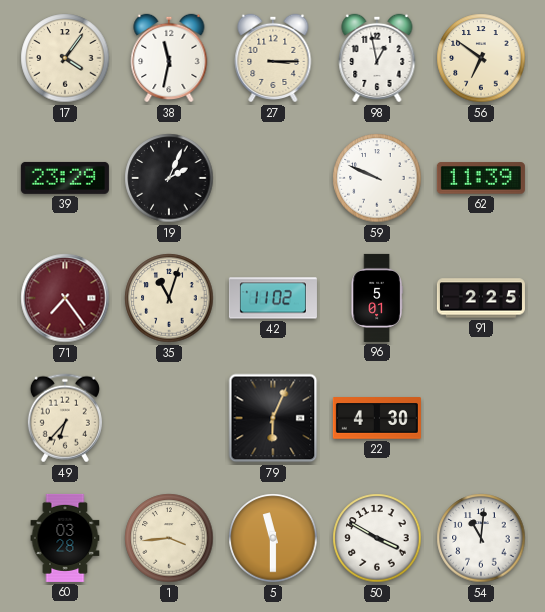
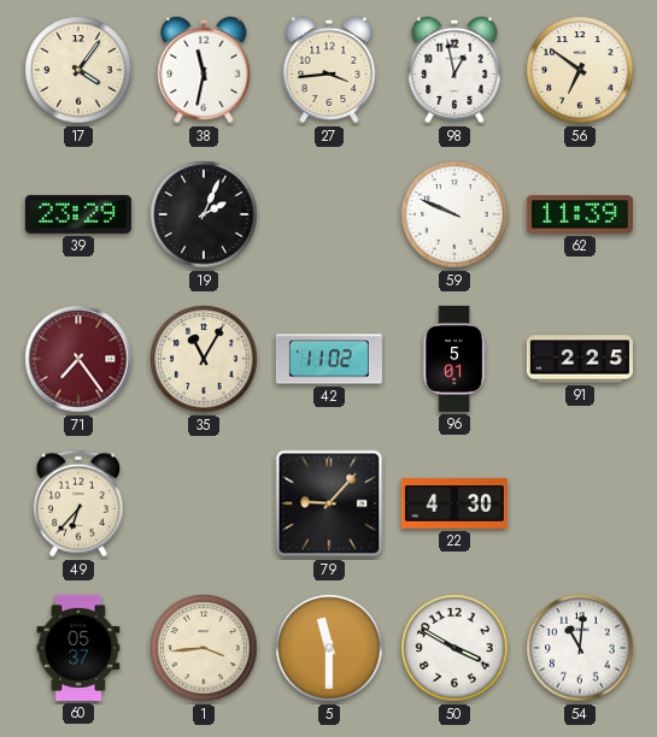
27: 3:15 -> 3:44
35: 11:03 -> 11:05
79: 6:04 -> 9:07
60: 03:28 -> 05:37
